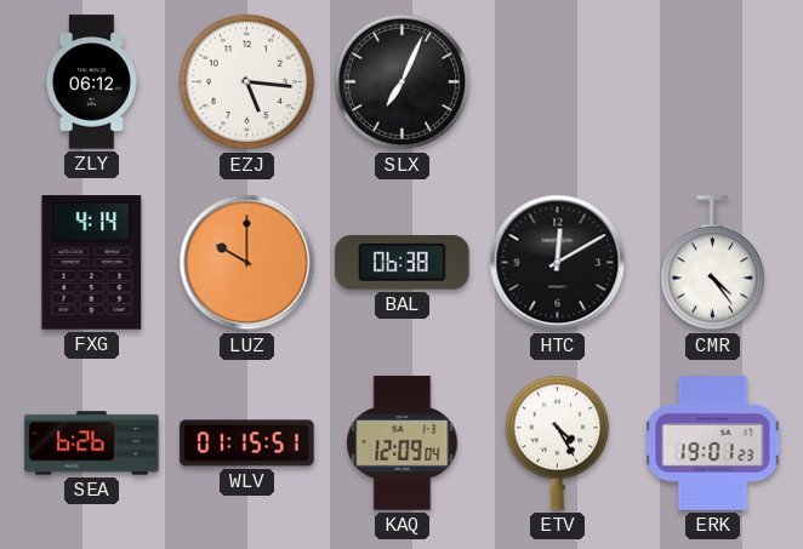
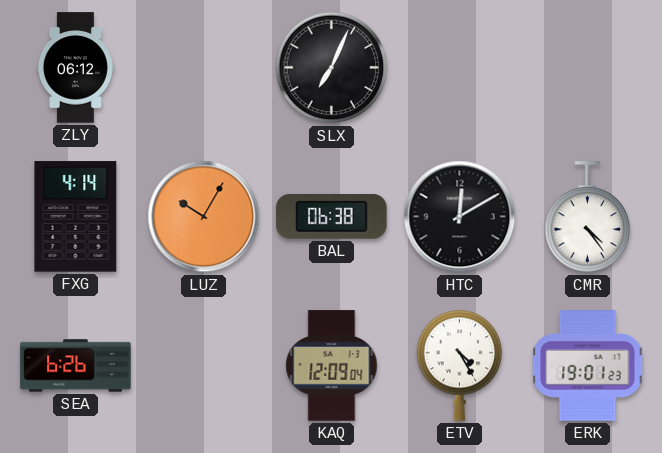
EZJ: 5:16 -> none
LUZ: 10:00 -> 10:05
WLV: 01:15 -> none
